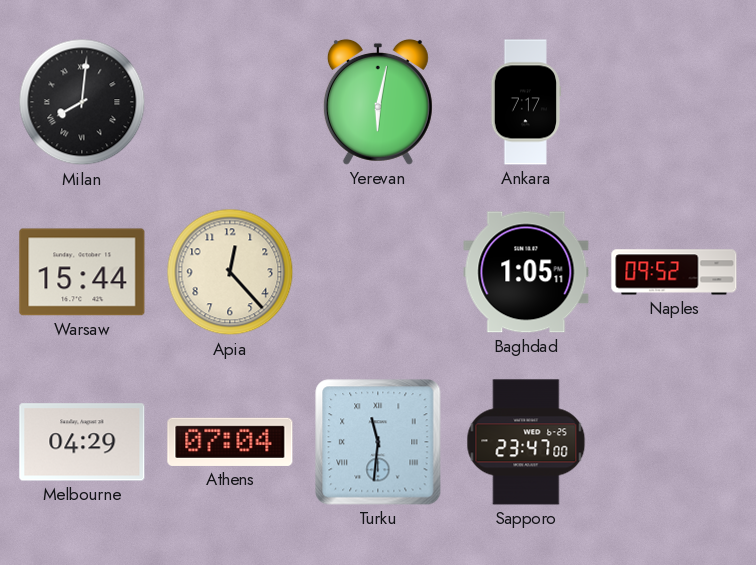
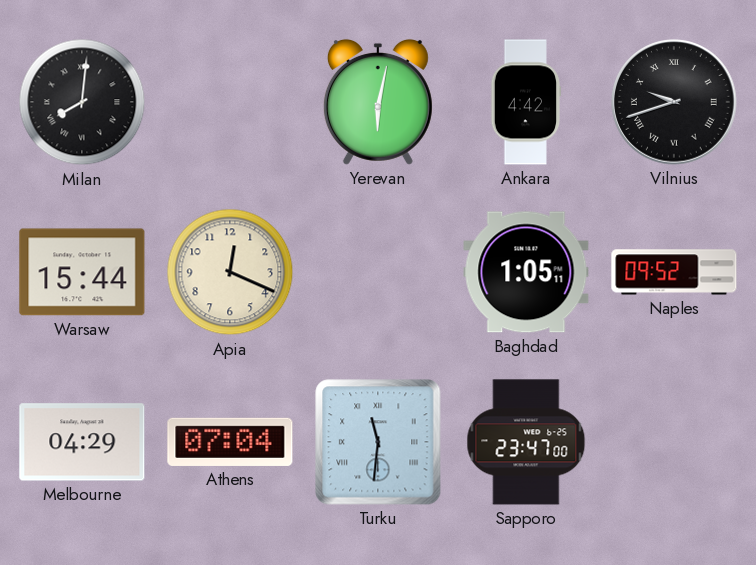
Ankara: 7:17 -> 4:42
Vilnius: none -> 9:42
Apia: 12:23 -> 12:19
